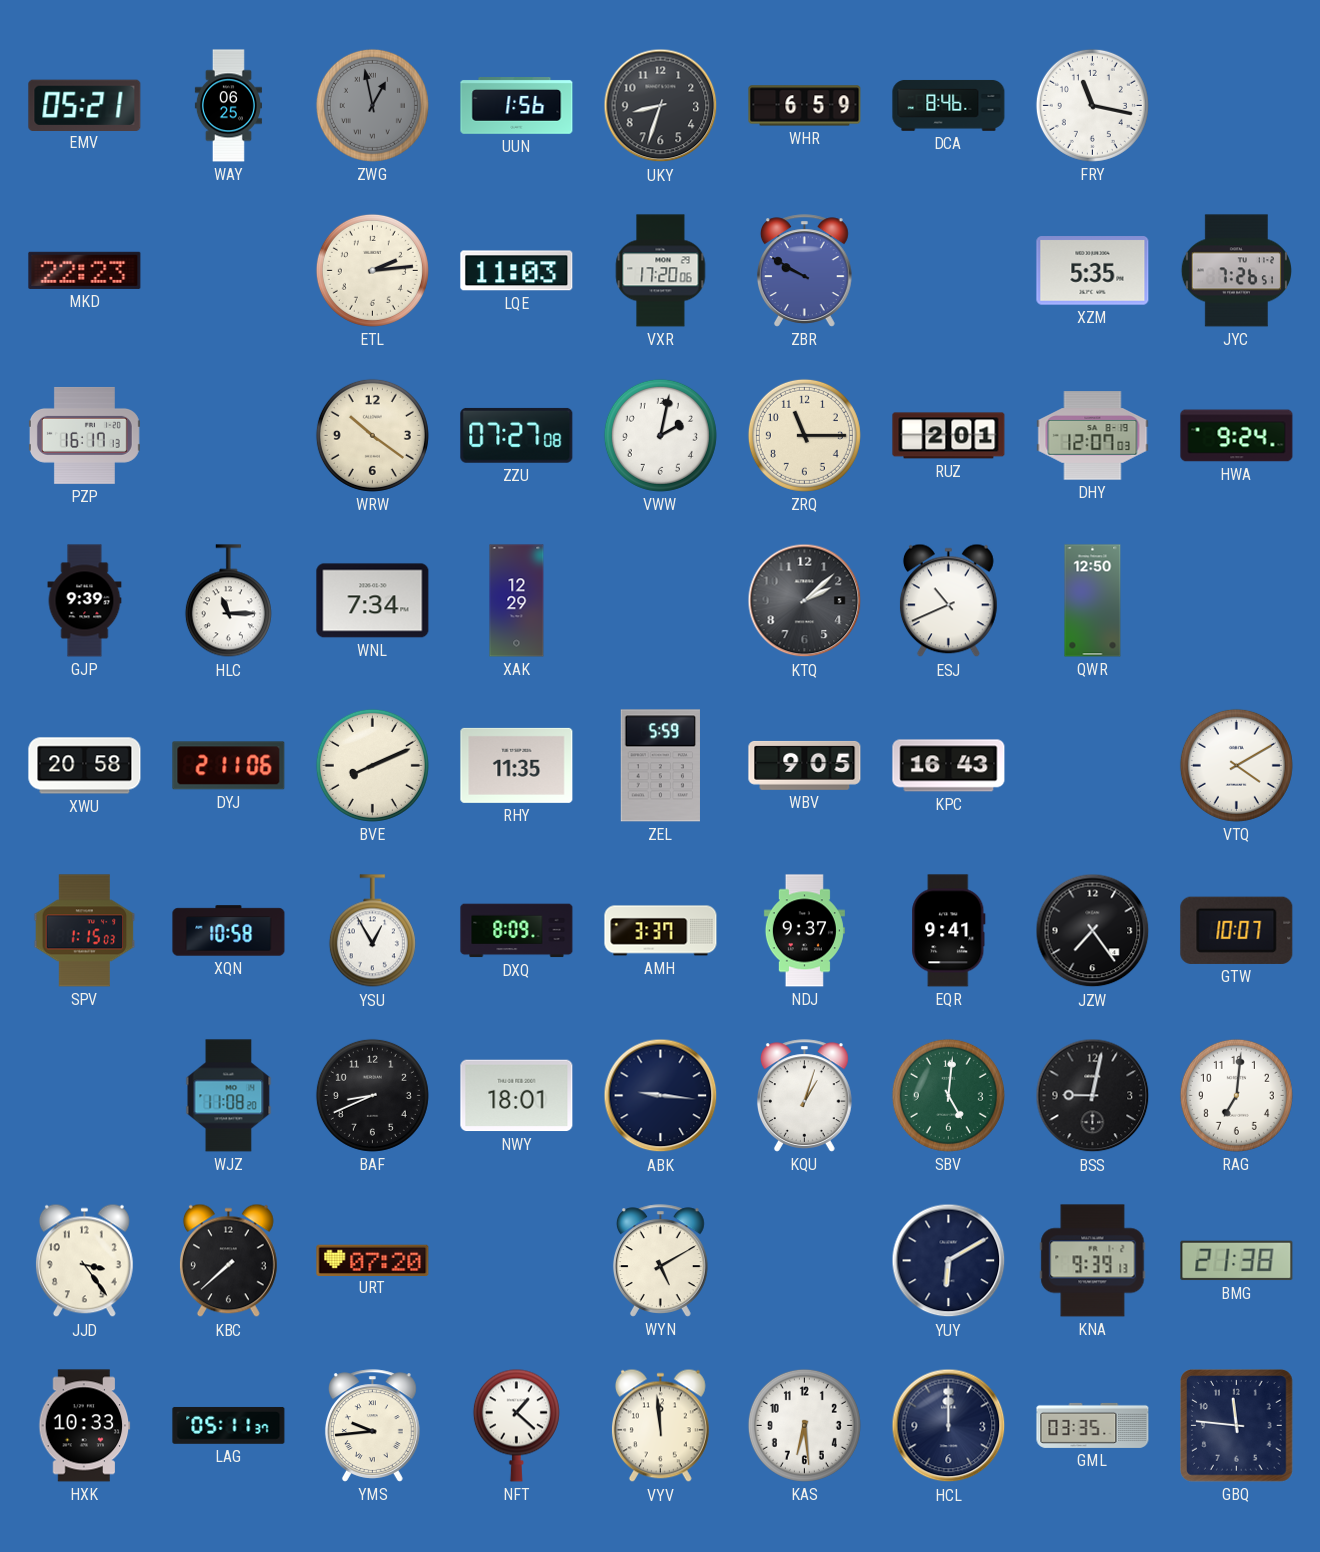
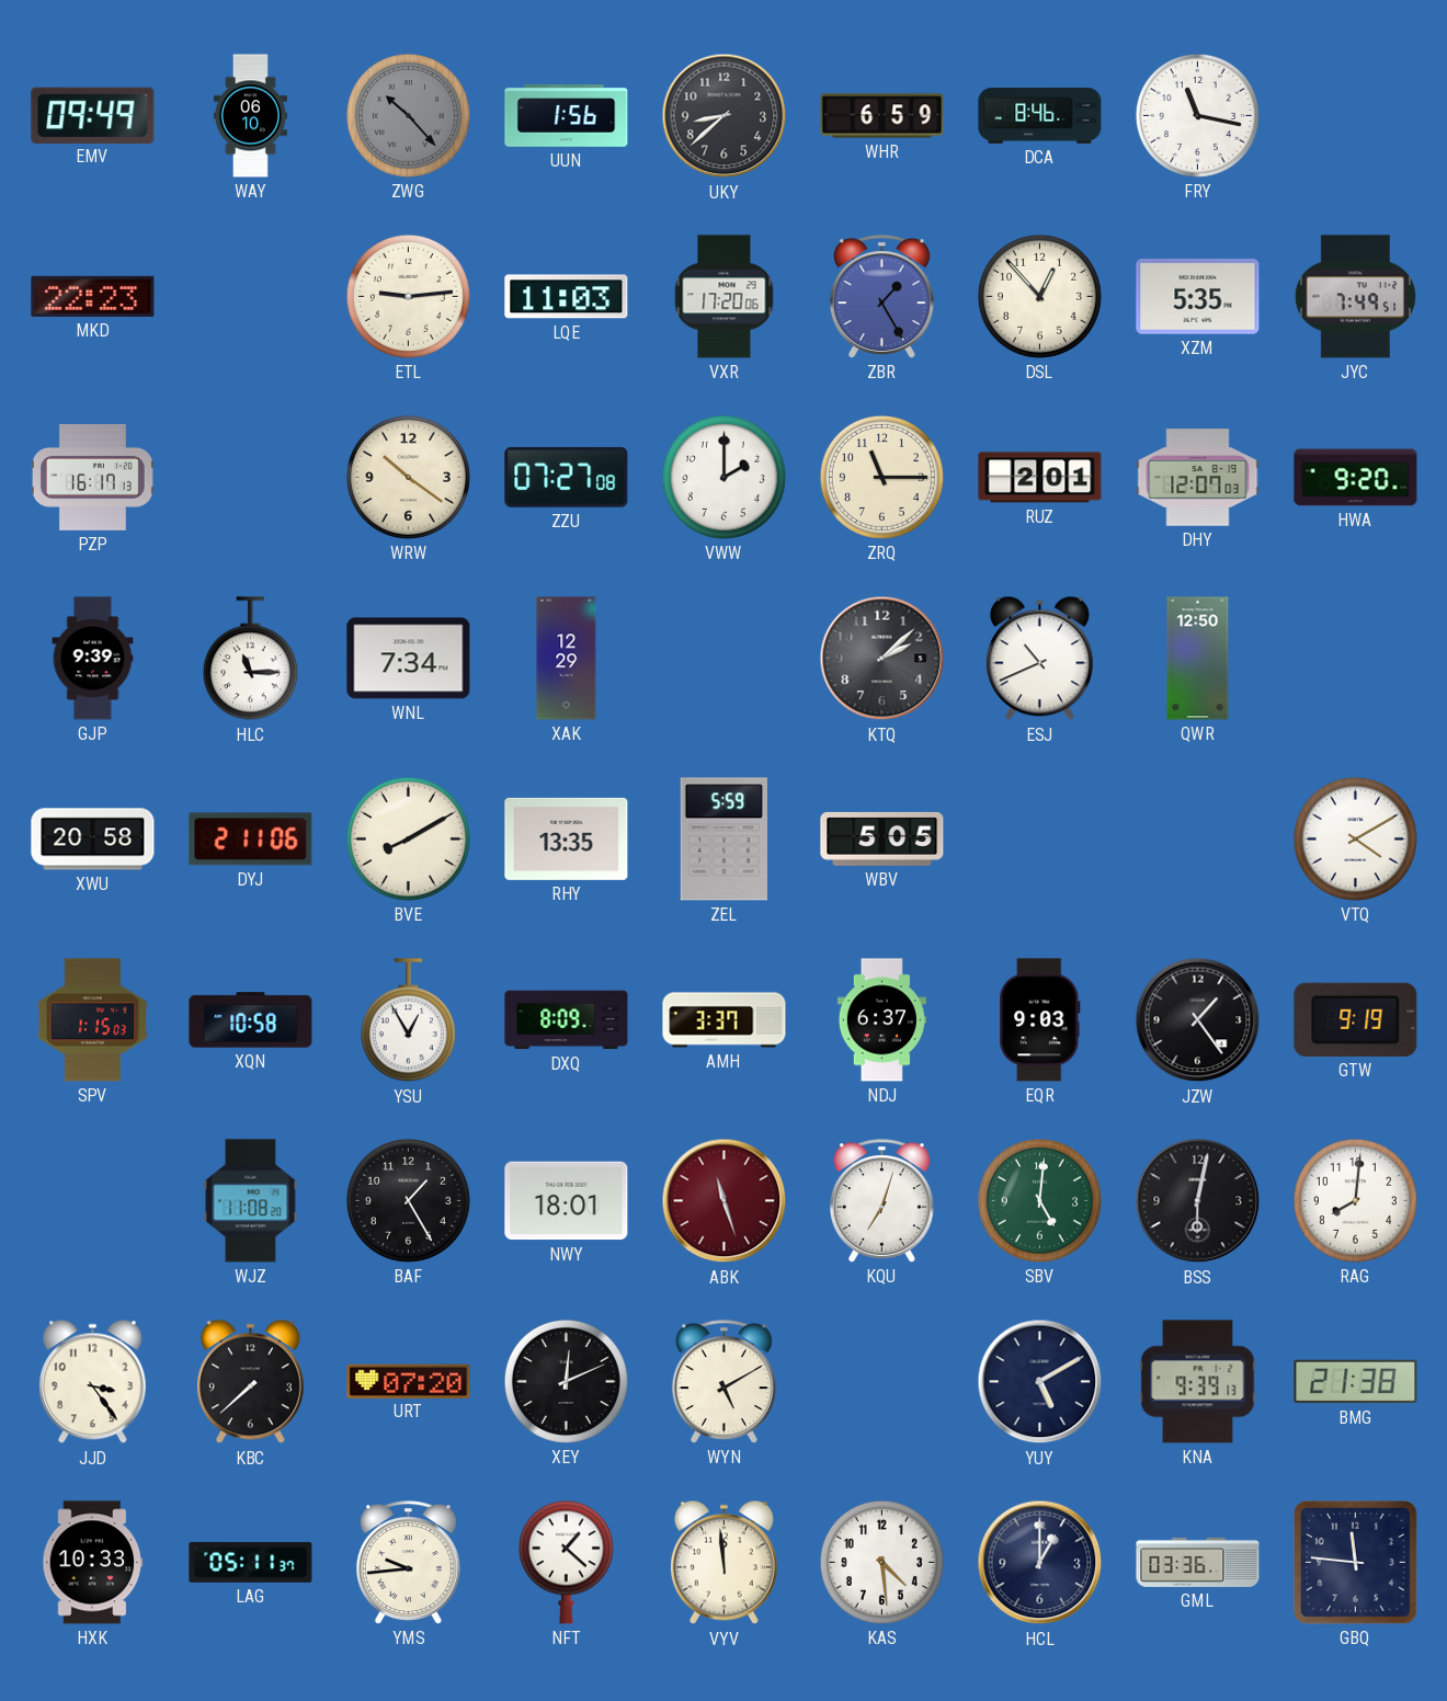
EMV: 05:21 -> 09:49
WAY: 06:25 -> 06:10
ZWG: 12:58 -> 10:23
UKY: 8:33 -> 8:38
ETL: 2:14 -> 9:14
ZBR: 9:50 -> 1:25
DSL: none -> 12:53
JYC: 7:26 -> 7:49
VWW: 2:02 -> 2:00
HWA: 9:24 -> 9:20
BVE: 8:11 -> 8:10
RHY: 11:35 -> 13:35
WBV: 9:05 -> 5:05
KPC: 16:43 -> none
NDJ: 9:37 -> 6:37
EQR: 9:41 -> 9:03
JZW: 7:24 -> 1:24
GTW: 10:07 -> 9:19
BAF: 8:41 -> 1:25
ABK: 9:16 -> 11:27
ABK dial: navy -> burgundy
KQU: 1:03 -> 7:03
BSS: 9:02 -> 6:02
RAG: 7:01 -> 8:01
XEY: none -> 12:11
YUY: 6:10 -> 5:10
KAS: 6:29 -> 4:29
HCL: 12:00 -> 1:00
GML: 03:35 -> 03:36
